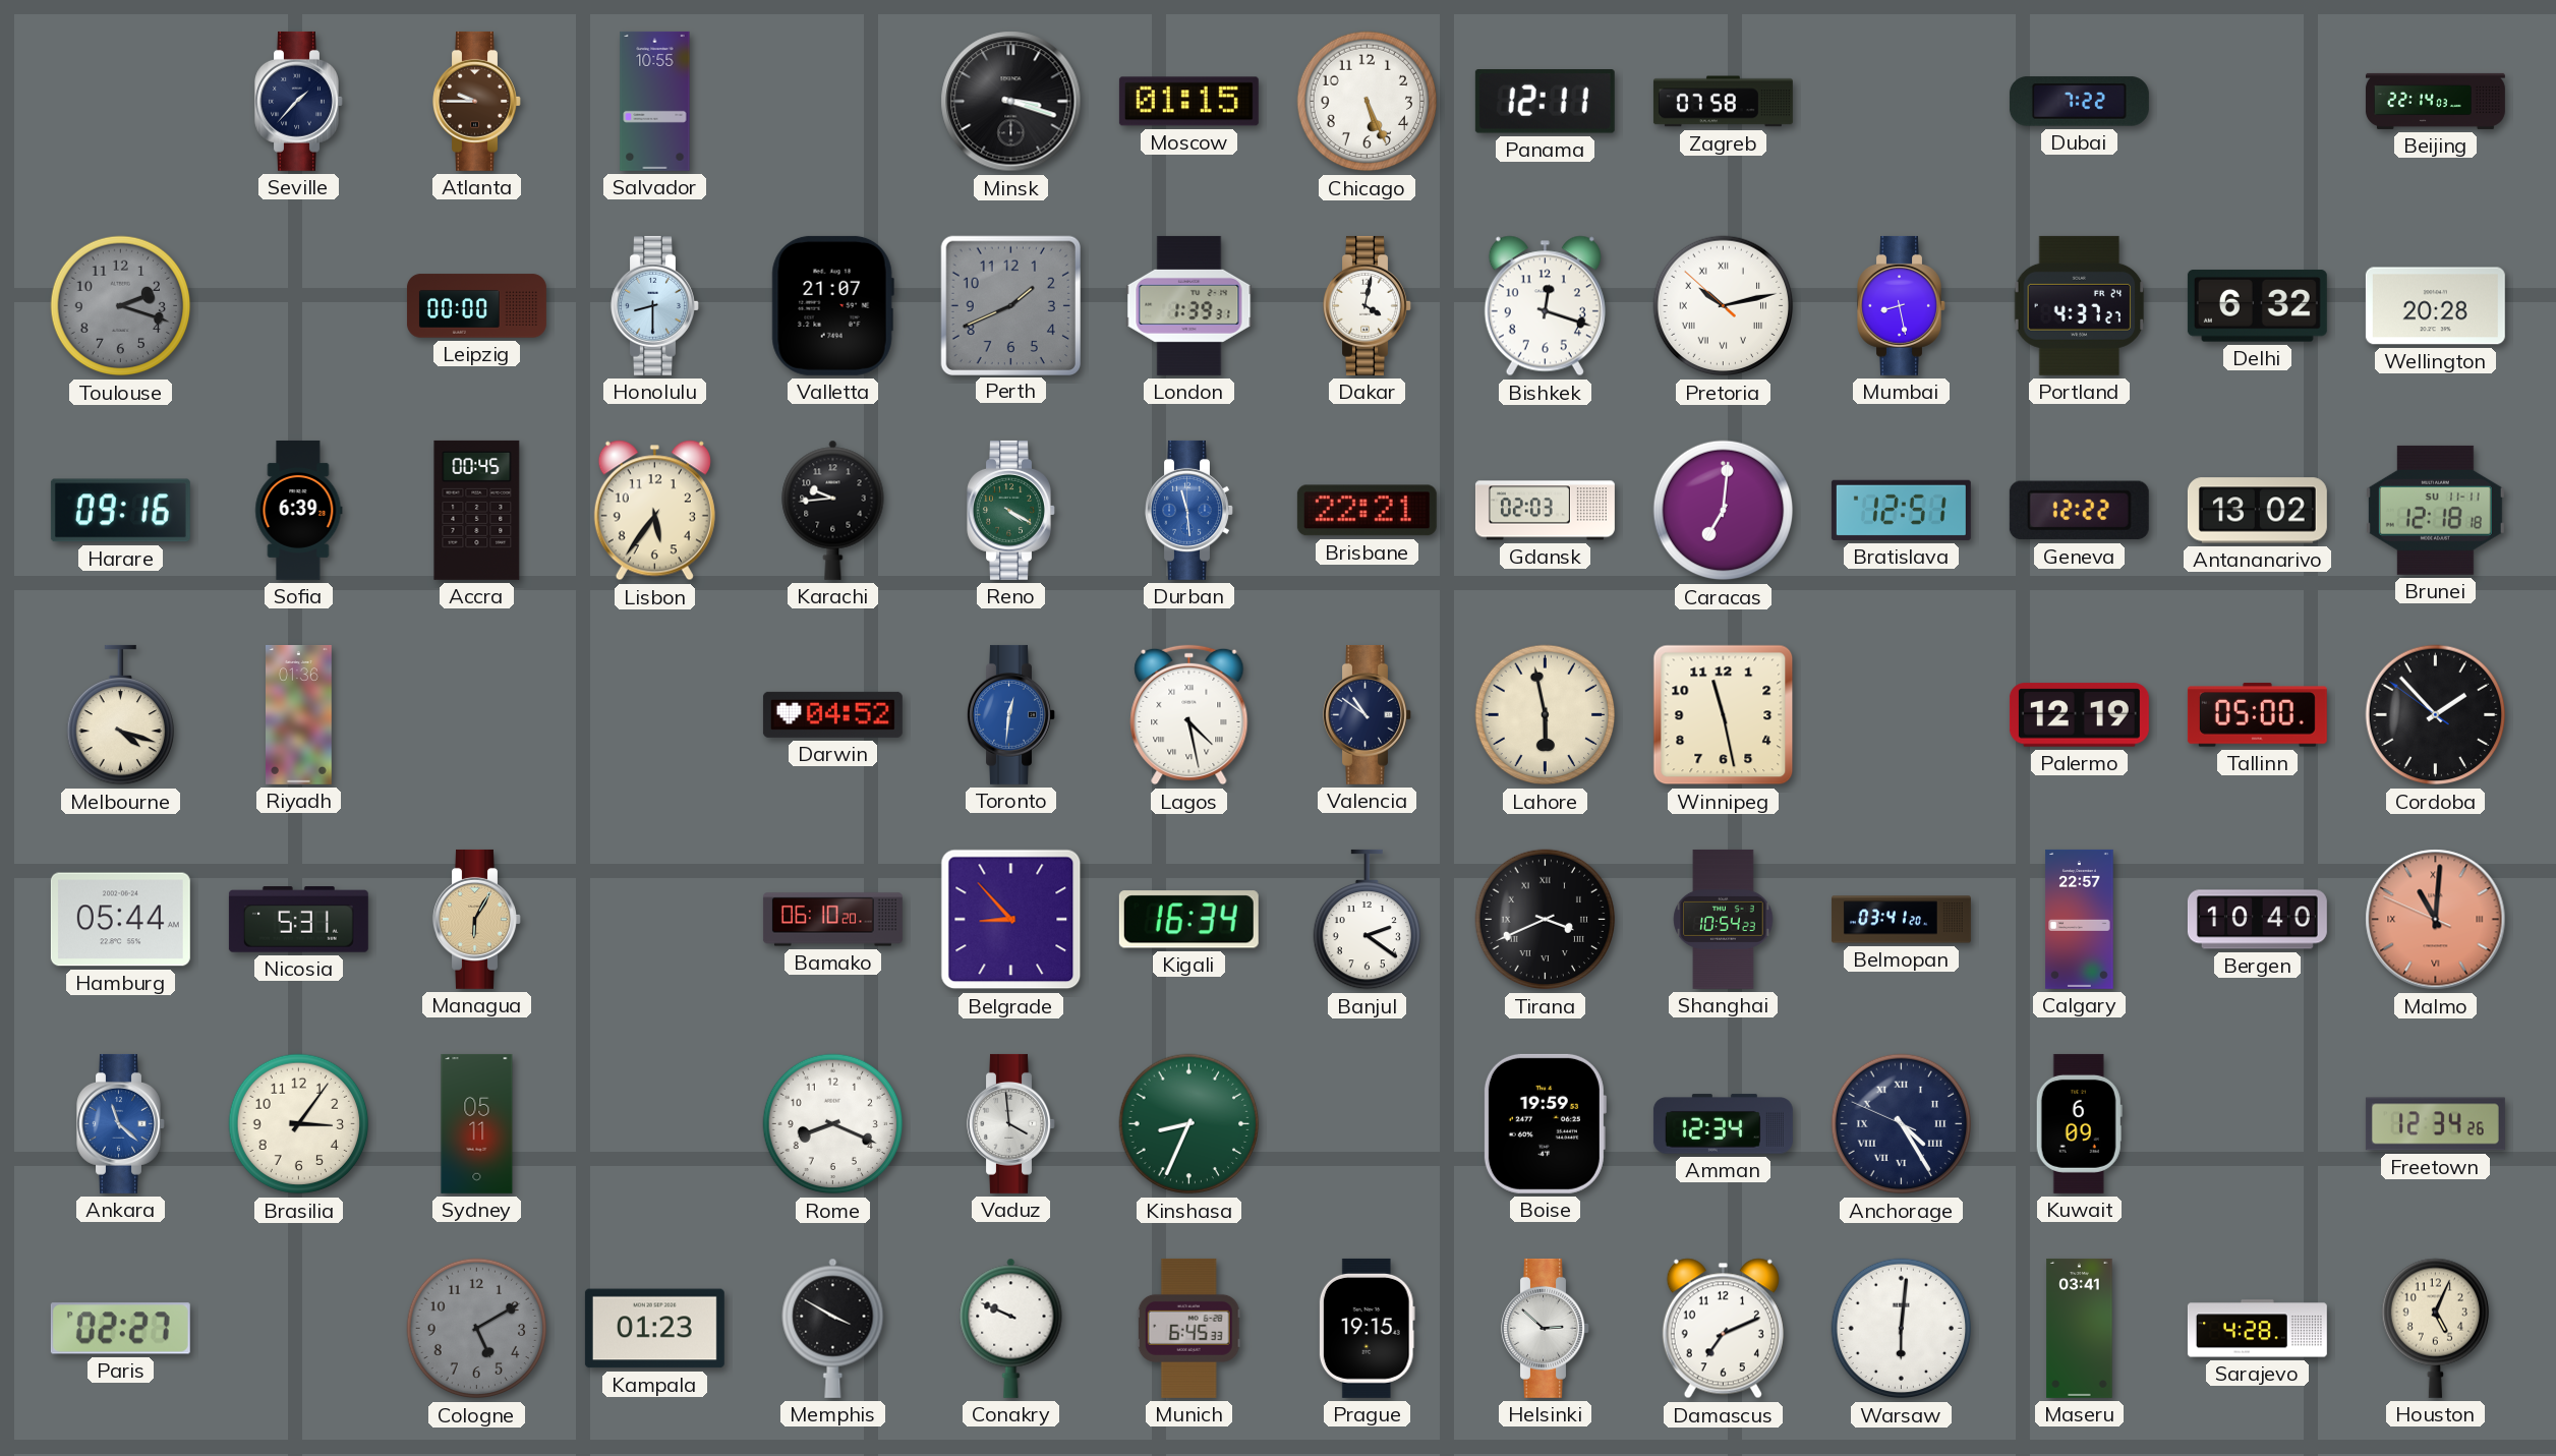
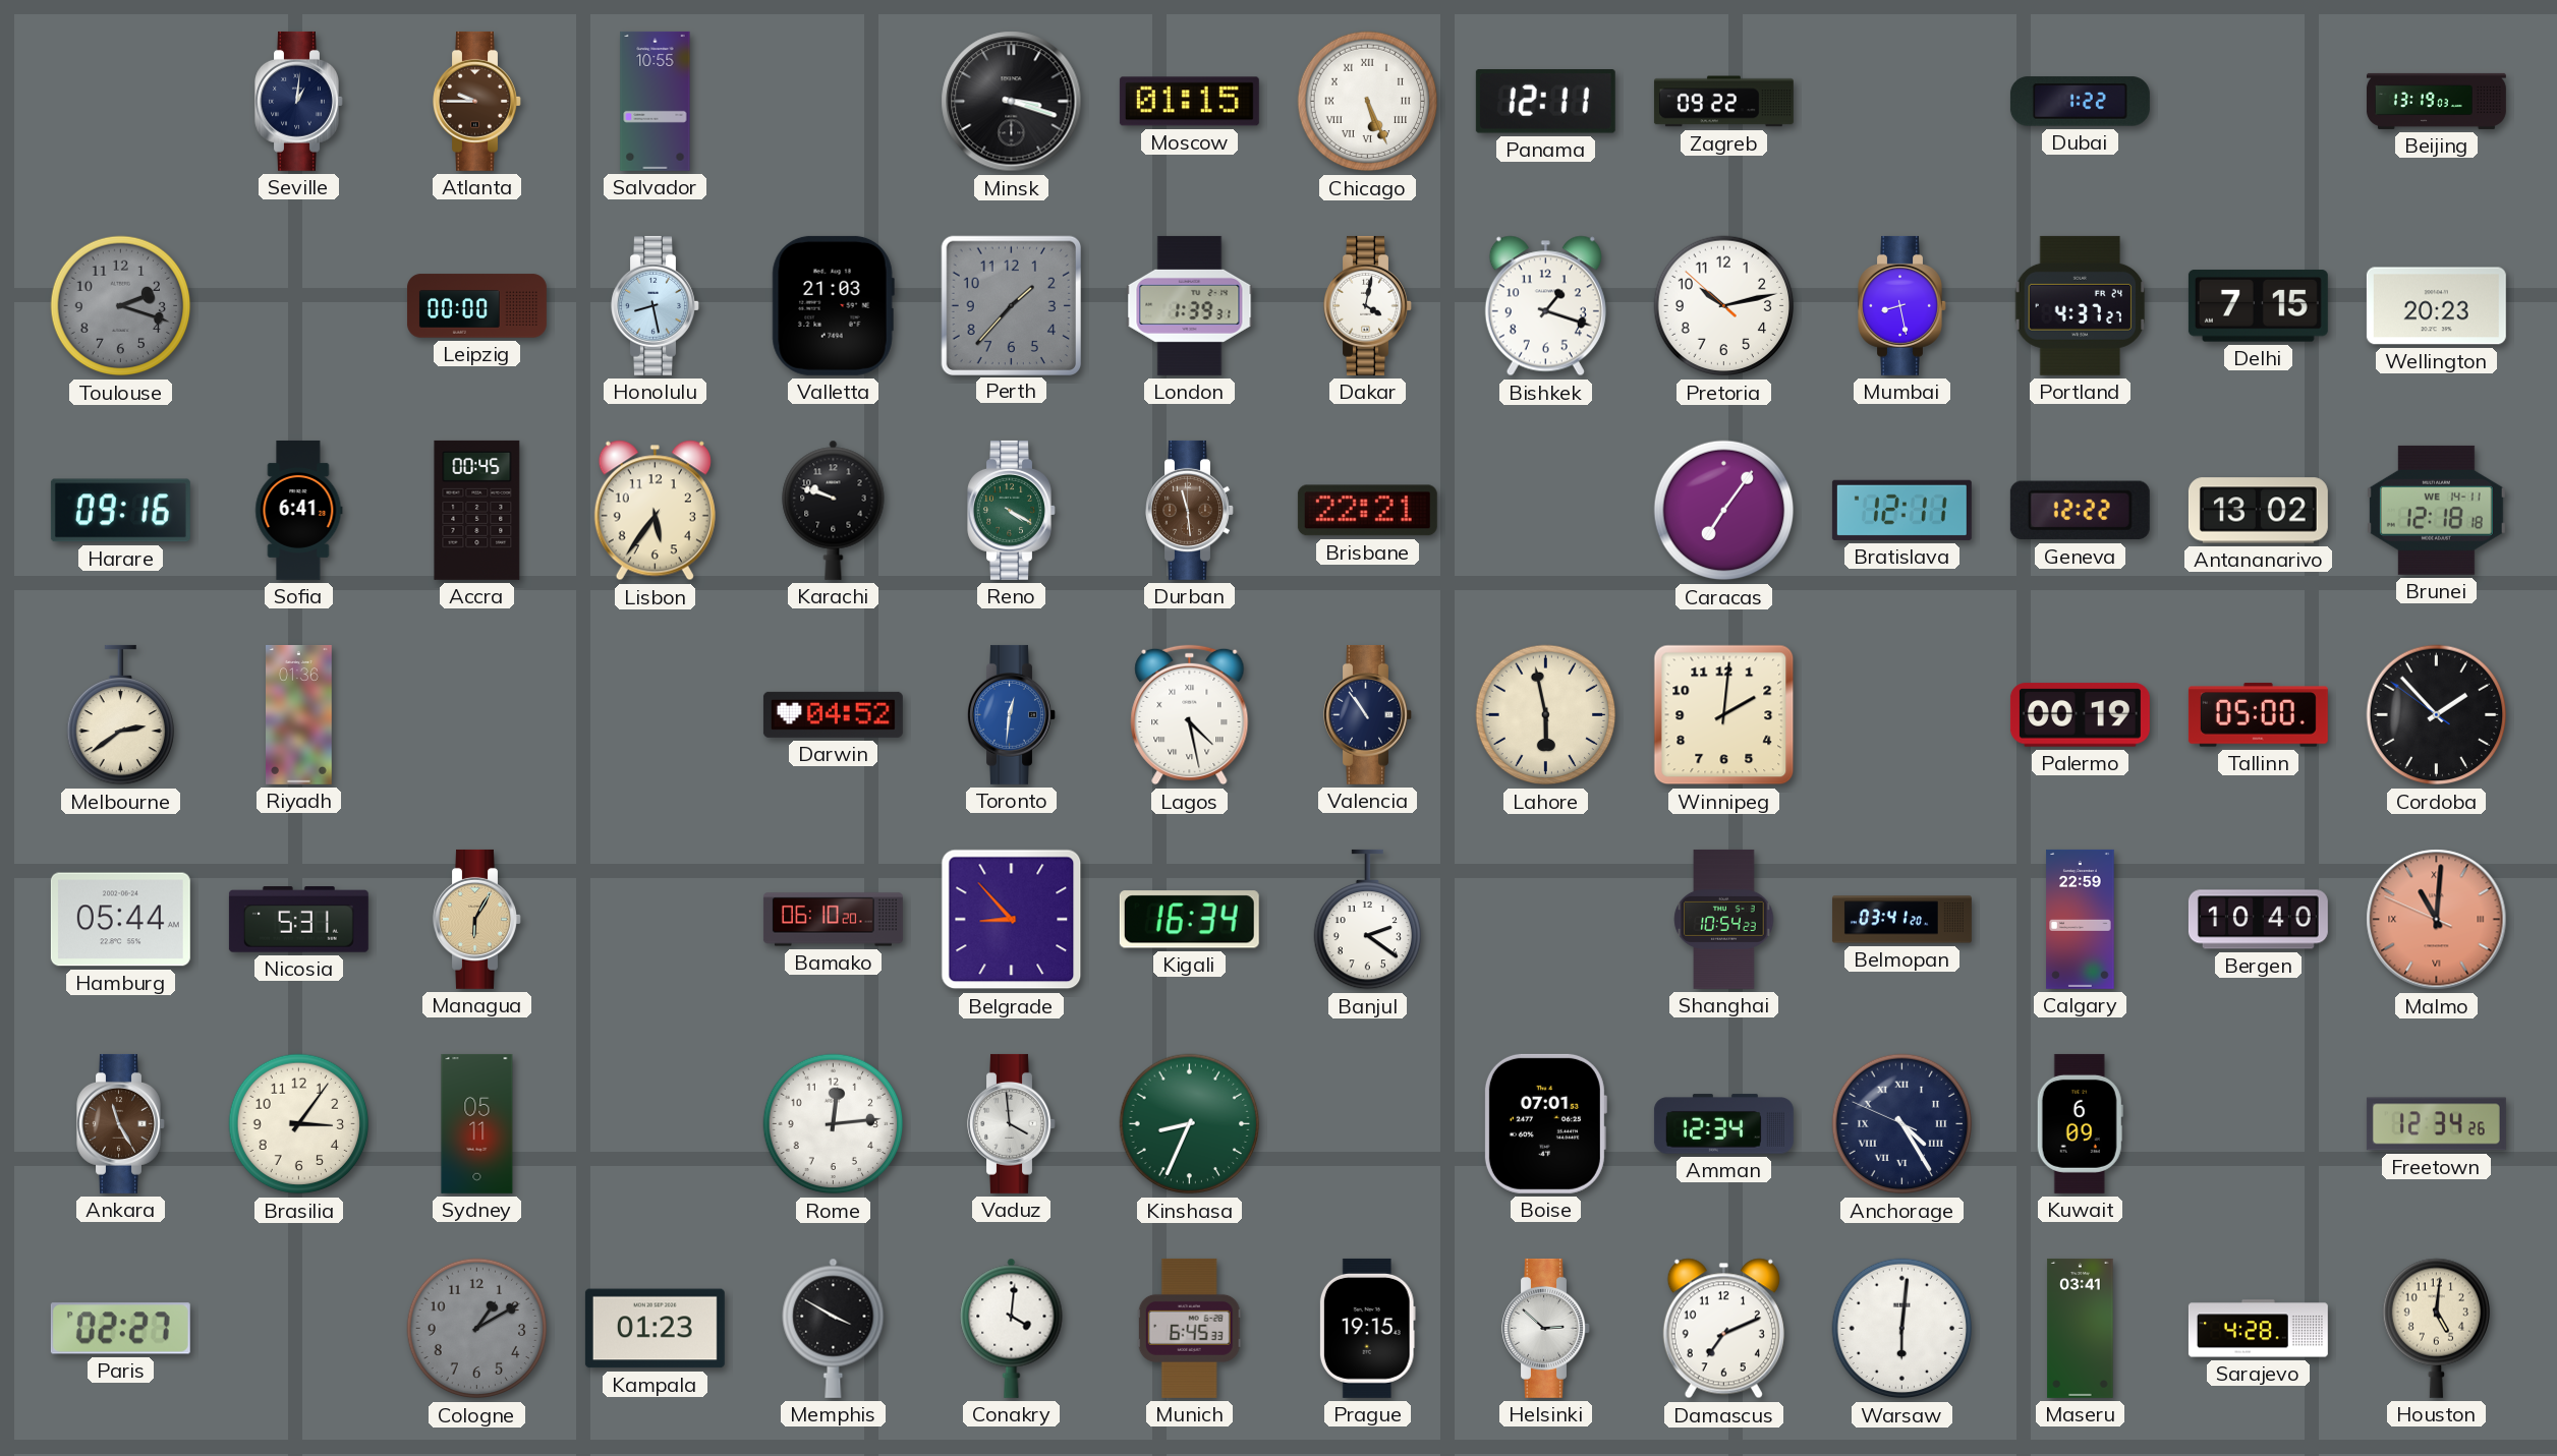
Seville: 1:37 -> 1:01
Chicago numerals: Arabic -> Roman
Zagreb: 07:58 -> 09:22
Dubai: 7:22 -> 1:22
Beijing: 22:14 -> 13:19
Honolulu: 8:30 -> 8:28
Valletta: 21:07 -> 21:03
Perth: 1:41 -> 1:37
Bishkek: 12:18 -> 1:18
Pretoria numerals: Roman -> Arabic
Delhi: 6:32 -> 7:15
Wellington: 20:28 -> 20:23
Sofia: 6:39 -> 6:41
Karachi: 9:44 -> 9:48
Durban dial: blue -> brown
Gdansk: 02:03 -> none
Caracas: 7:01 -> 7:06
Bratislava: 12:51 -> 12:11
Brunei date: SU 11-11 -> WE 14-11
Melbourne: 4:18 -> 2:39
Valencia: 10:51 -> 10:54
Winnipeg: 11:28 -> 2:01
Palermo: 12:19 -> 00:19
Tirana: 3:41 -> none
Calgary: 22:57 -> 22:59
Ankara: 11:22 -> 11:25
Ankara dial: blue -> brown
Rome: 8:19 -> 12:14
Boise: 19:59 -> 07:01
Cologne: 5:10 -> 1:10
Conakry: 9:49 -> 4:01
Houston: 5:04 -> 5:01
